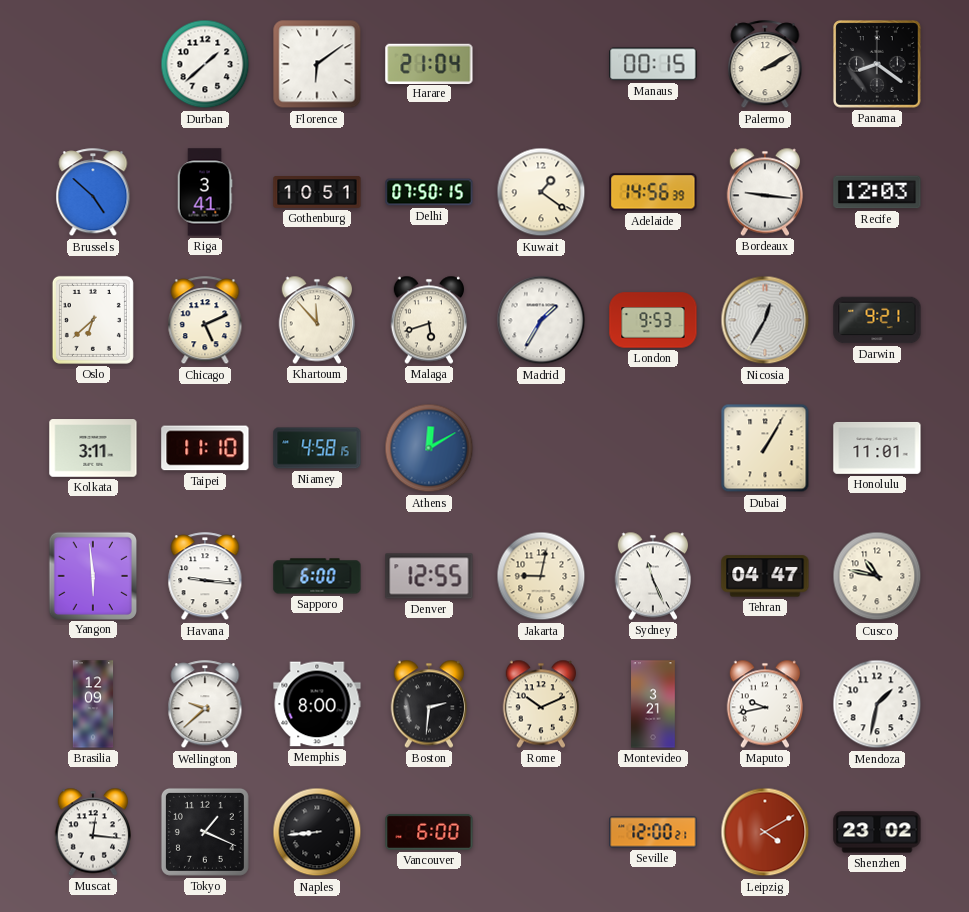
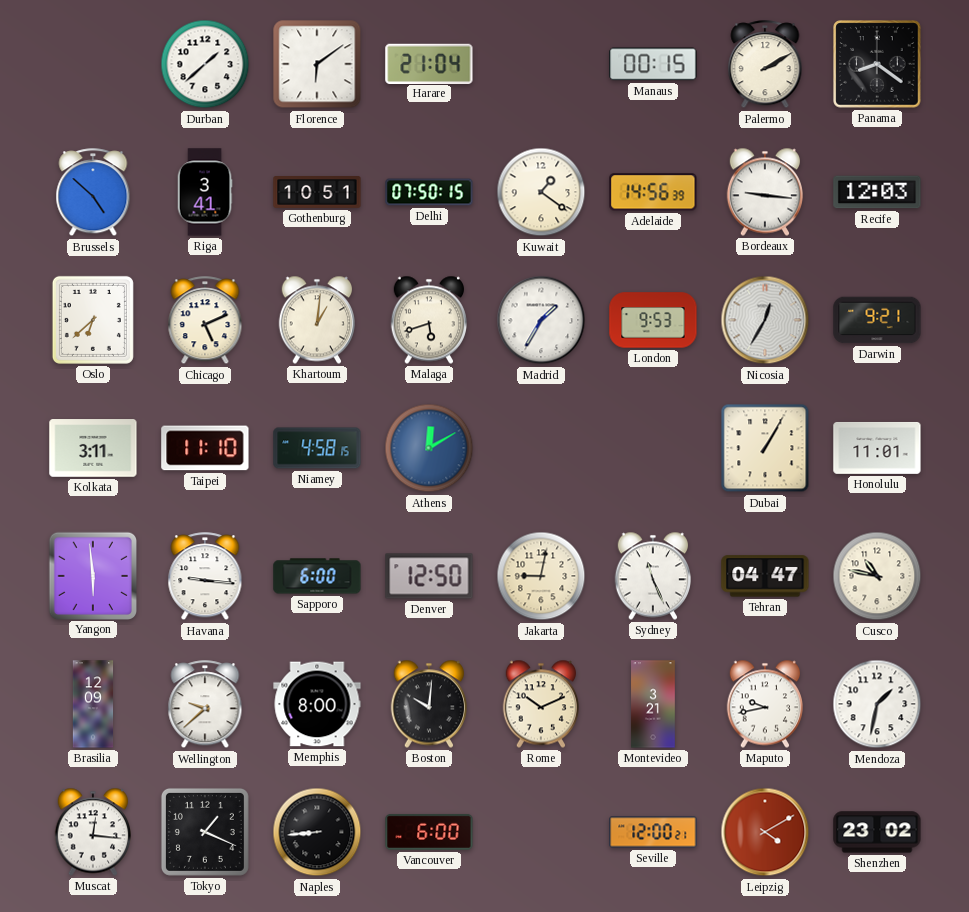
Khartoum: 11:53 -> 1:01
Denver: 12:55 -> 12:50
Boston: 2:31 -> 10:01
